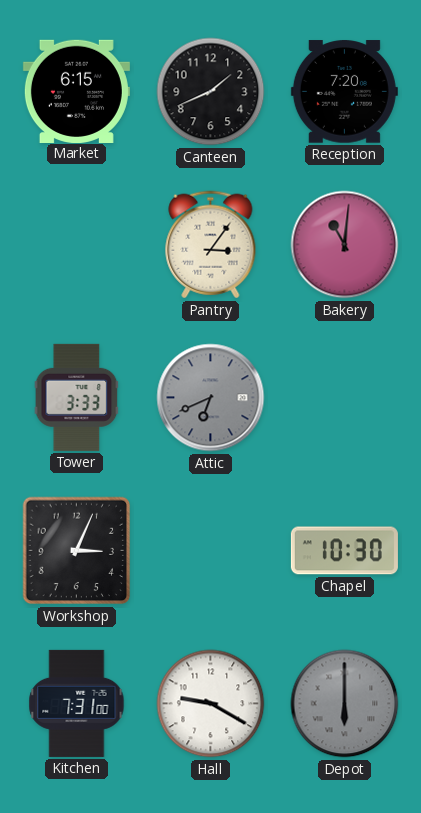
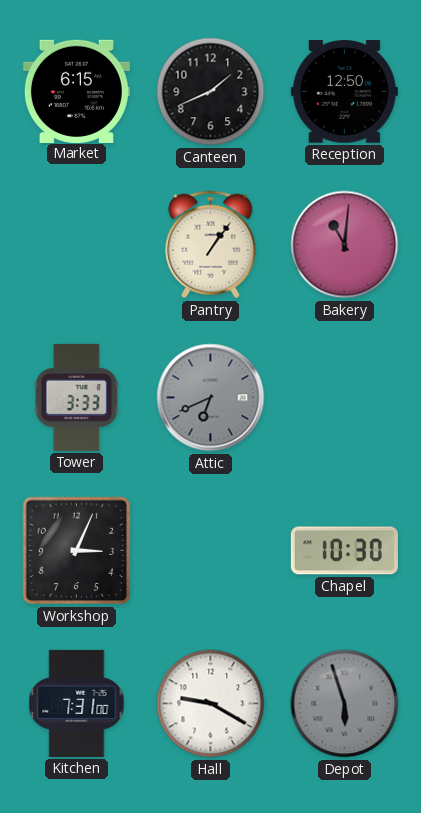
Reception: 7:20 -> 12:50
Pantry: 3:06 -> 1:06
Depot: 6:00 -> 5:57
